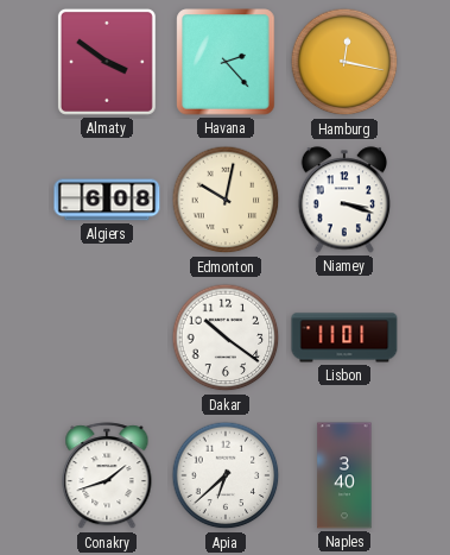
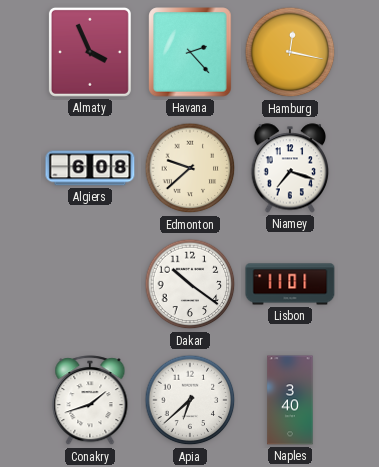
Almaty: 3:51 -> 3:56
Edmonton: 10:02 -> 9:38
Niamey: 3:18 -> 7:18
